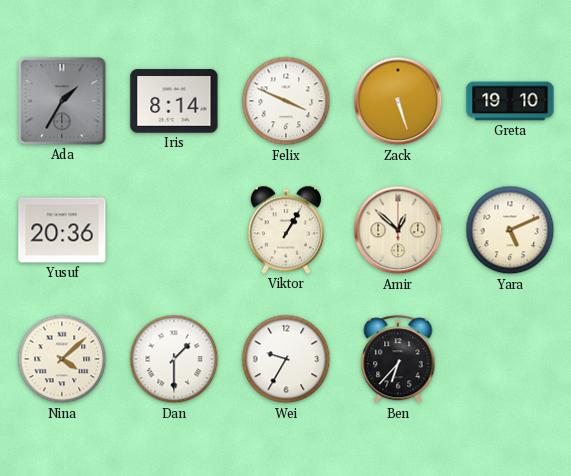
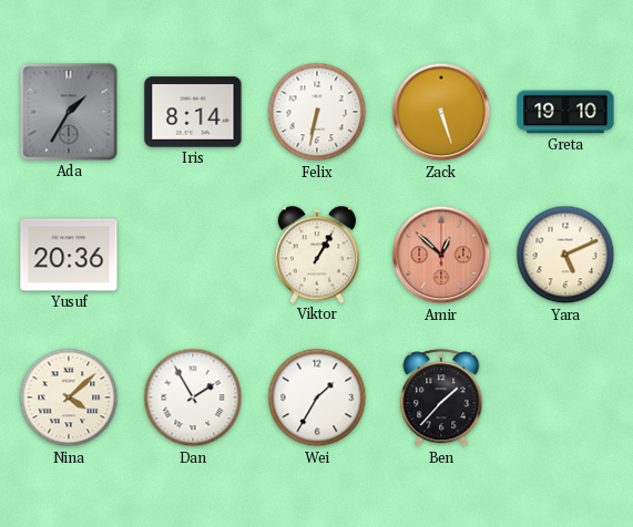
Felix: 3:49 -> 6:32
Amir dial: cream -> salmon
Dan: 1:30 -> 1:55
Wei: 9:35 -> 1:35
Ben: 6:37 -> 1:37
